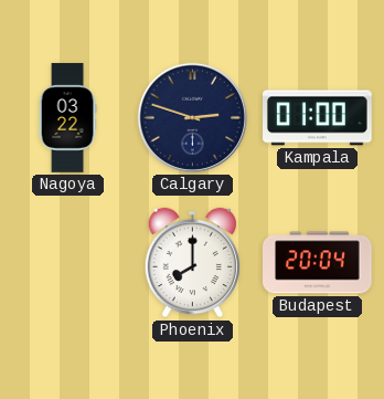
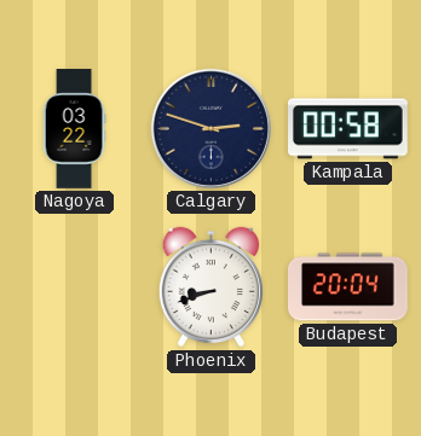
Kampala: 01:00 -> 00:58
Phoenix: 8:00 -> 8:42
